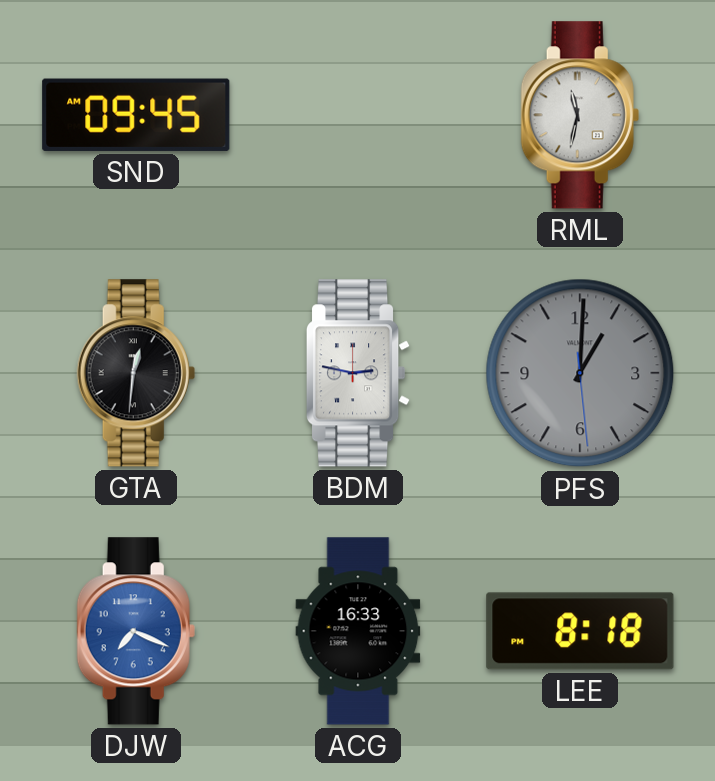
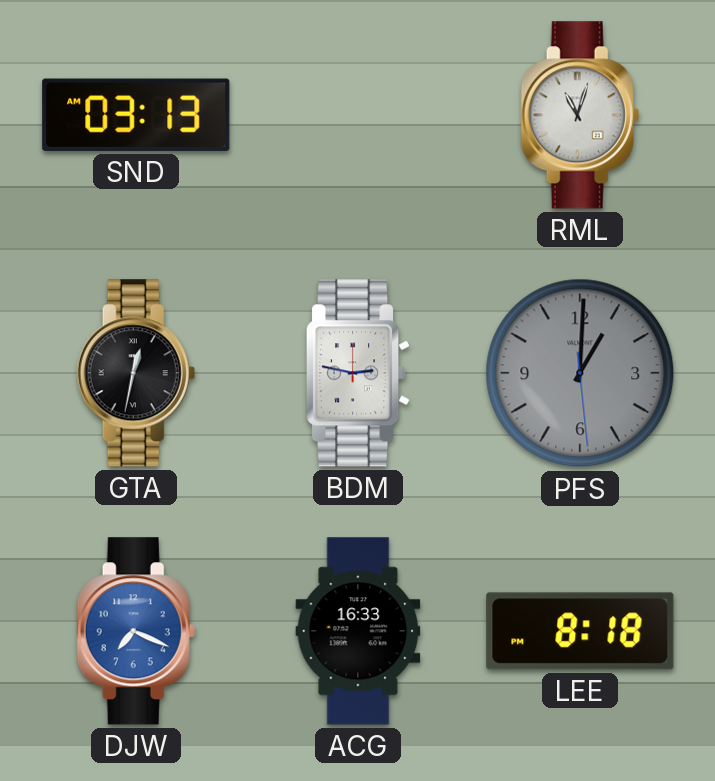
SND: 09:45 -> 03:13
RML: 11:32 -> 11:03
GTA: 12:31 -> 12:32
